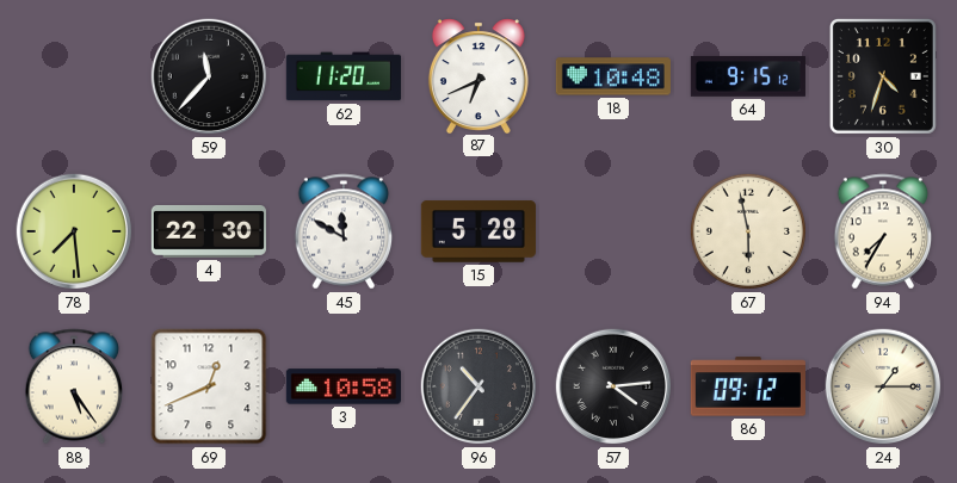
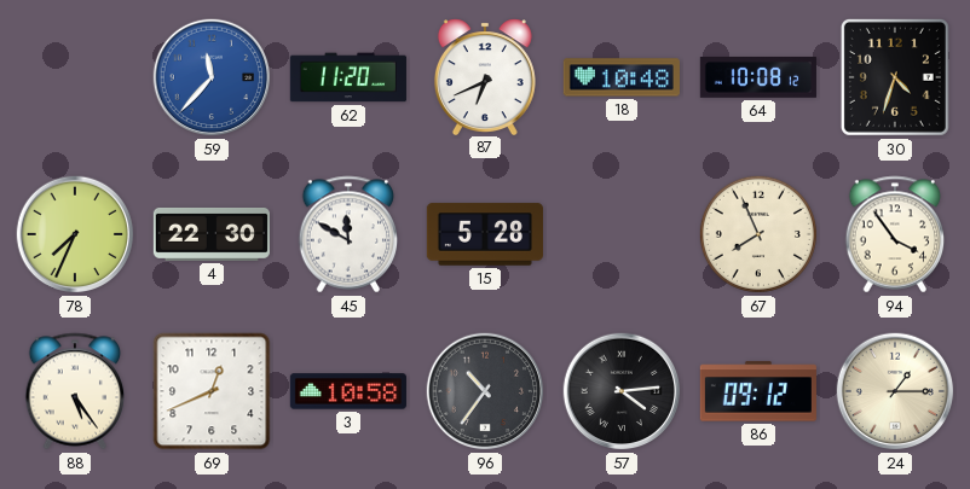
59 dial: black -> blue
64: 9:15 -> 10:08
78: 7:29 -> 7:34
67: 5:58 -> 7:56
94: 7:35 -> 3:54
